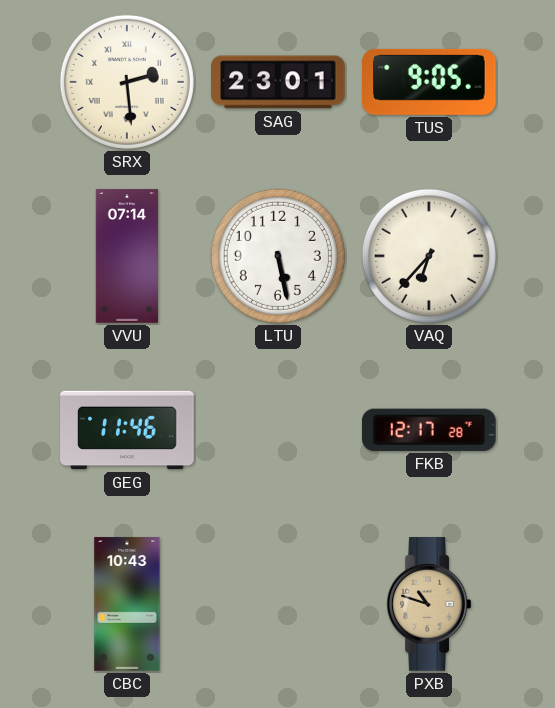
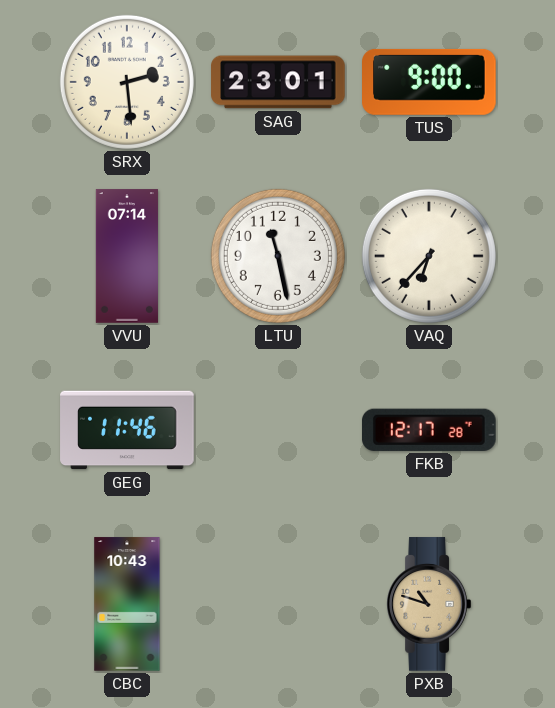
SRX numerals: Roman -> Arabic
TUS: 9:05 -> 9:00
LTU: 5:28 -> 11:28
